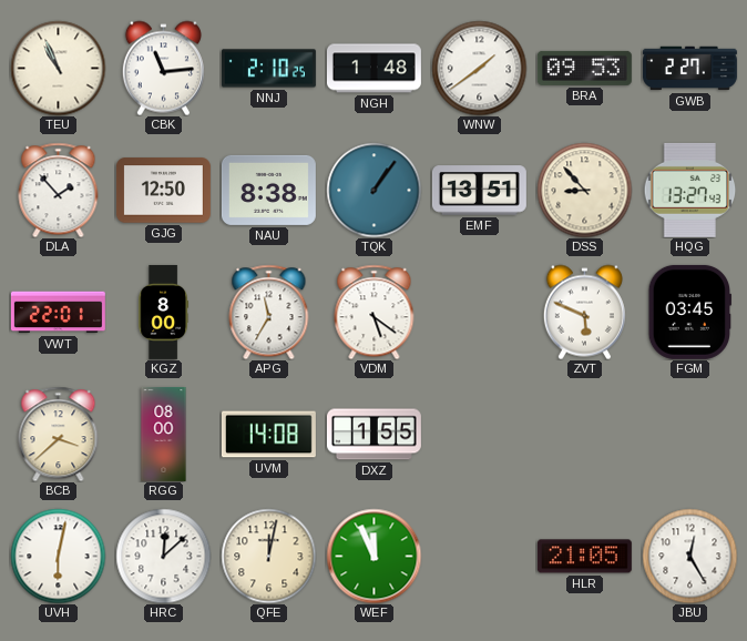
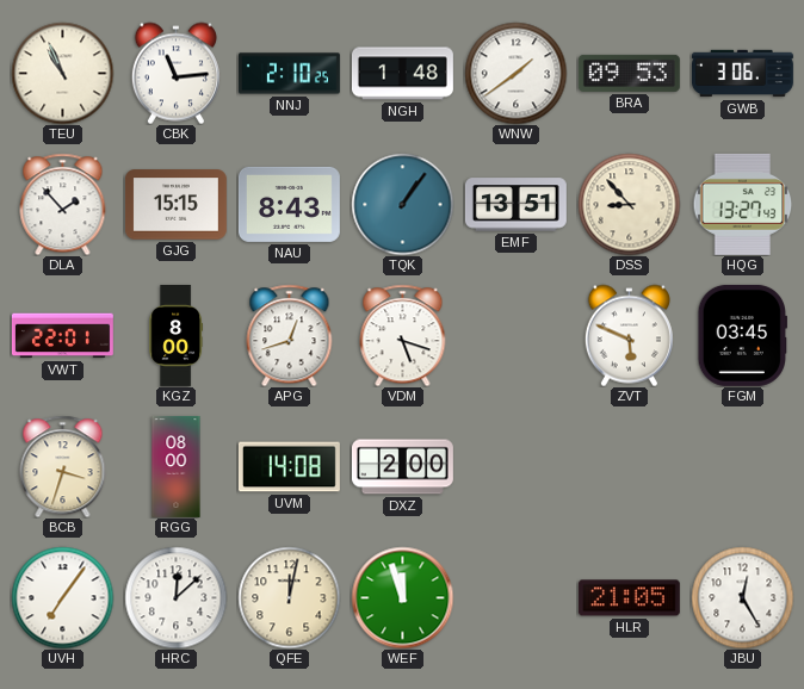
GWB: 2:27 -> 3:06
GJG: 12:50 -> 15:15
NAU: 8:38 -> 8:43
APG: 11:35 -> 12:42
VDM: 5:21 -> 5:18
BCB: 3:38 -> 3:33
DXZ: 1:55 -> 2:00
UVH: 6:02 -> 7:06
WEF: 11:56 -> 11:57
